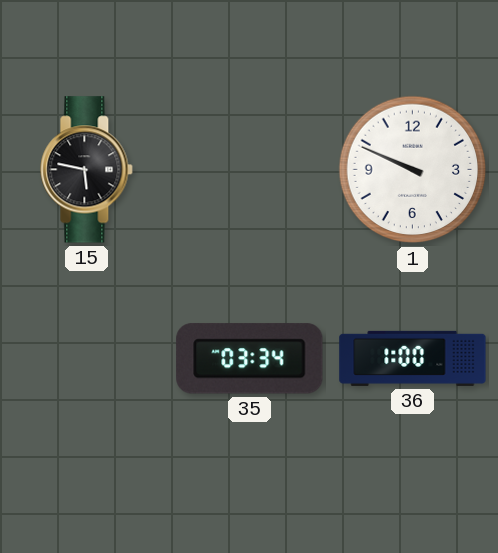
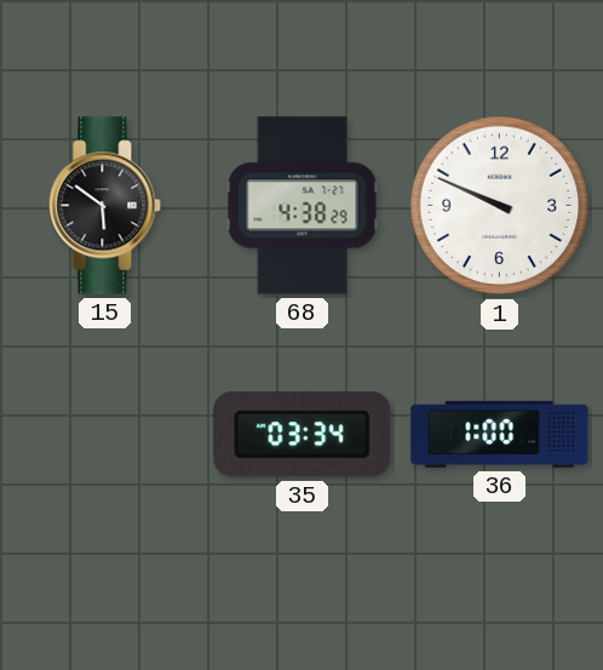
15: 5:47 -> 5:51
68: none -> 4:38
